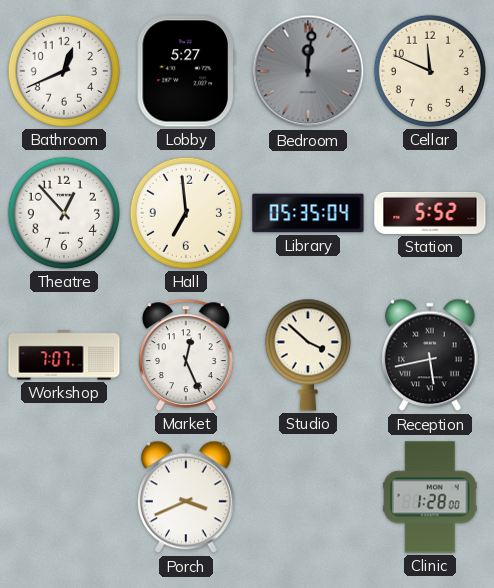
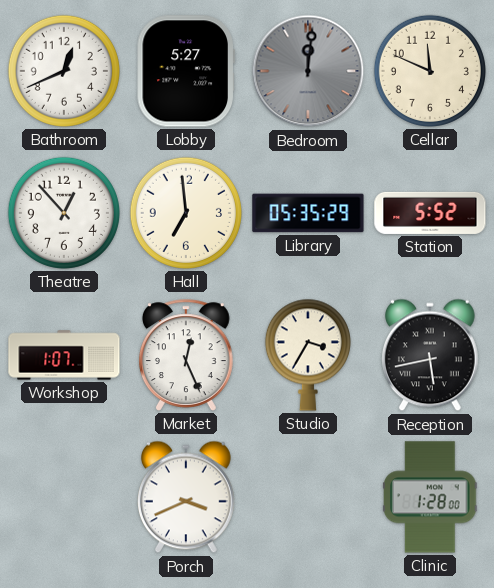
Library: 05:35:04 -> 05:35:29
Workshop: 7:07 -> 1:07
Studio: 3:52 -> 3:35
